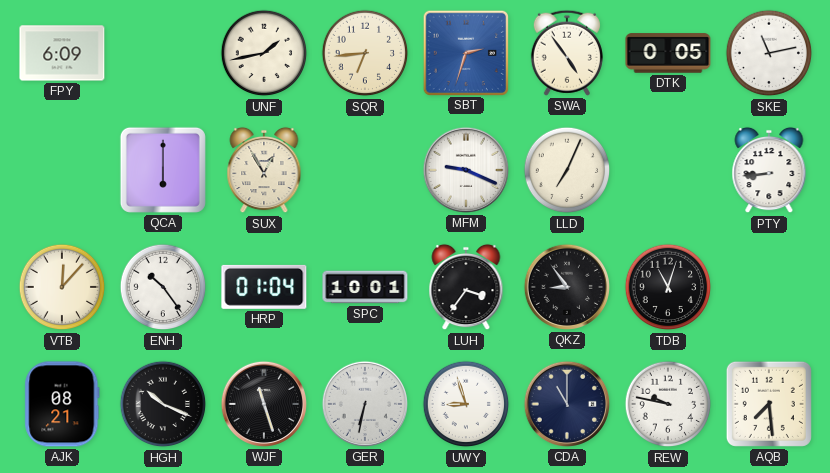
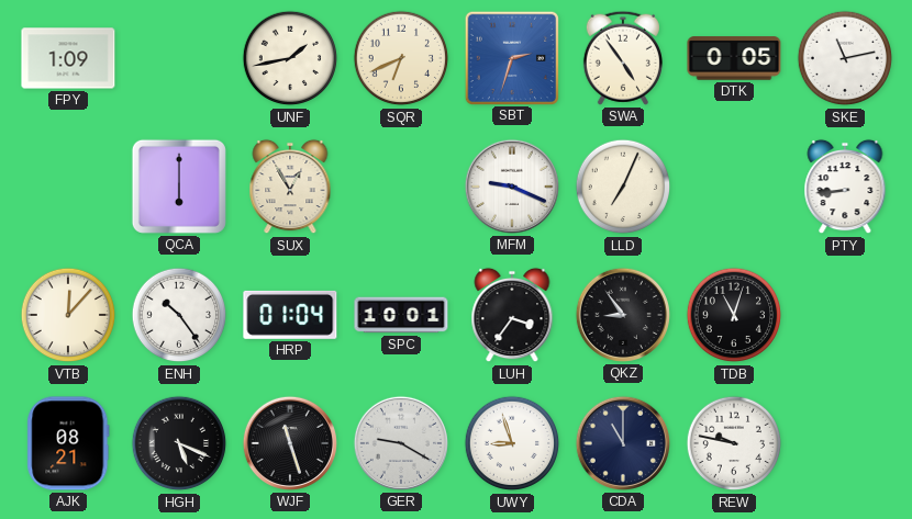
FPY: 6:09 -> 1:09
SQR: 6:44 -> 6:41
HGH: 10:19 -> 5:19
GER: 6:32 -> 9:20
AQB: 7:29 -> none
